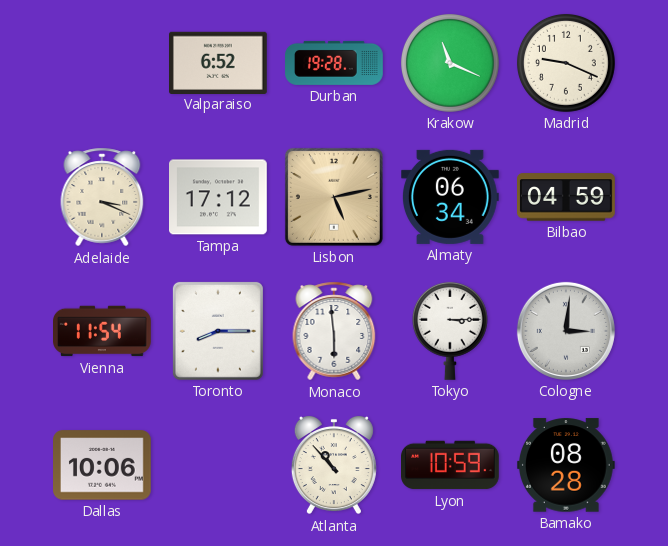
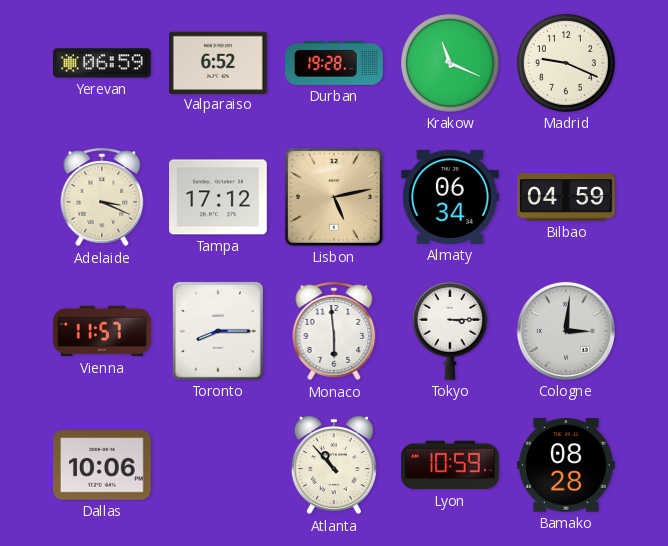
Yerevan: none -> 06:59
Vienna: 11:54 -> 11:57
